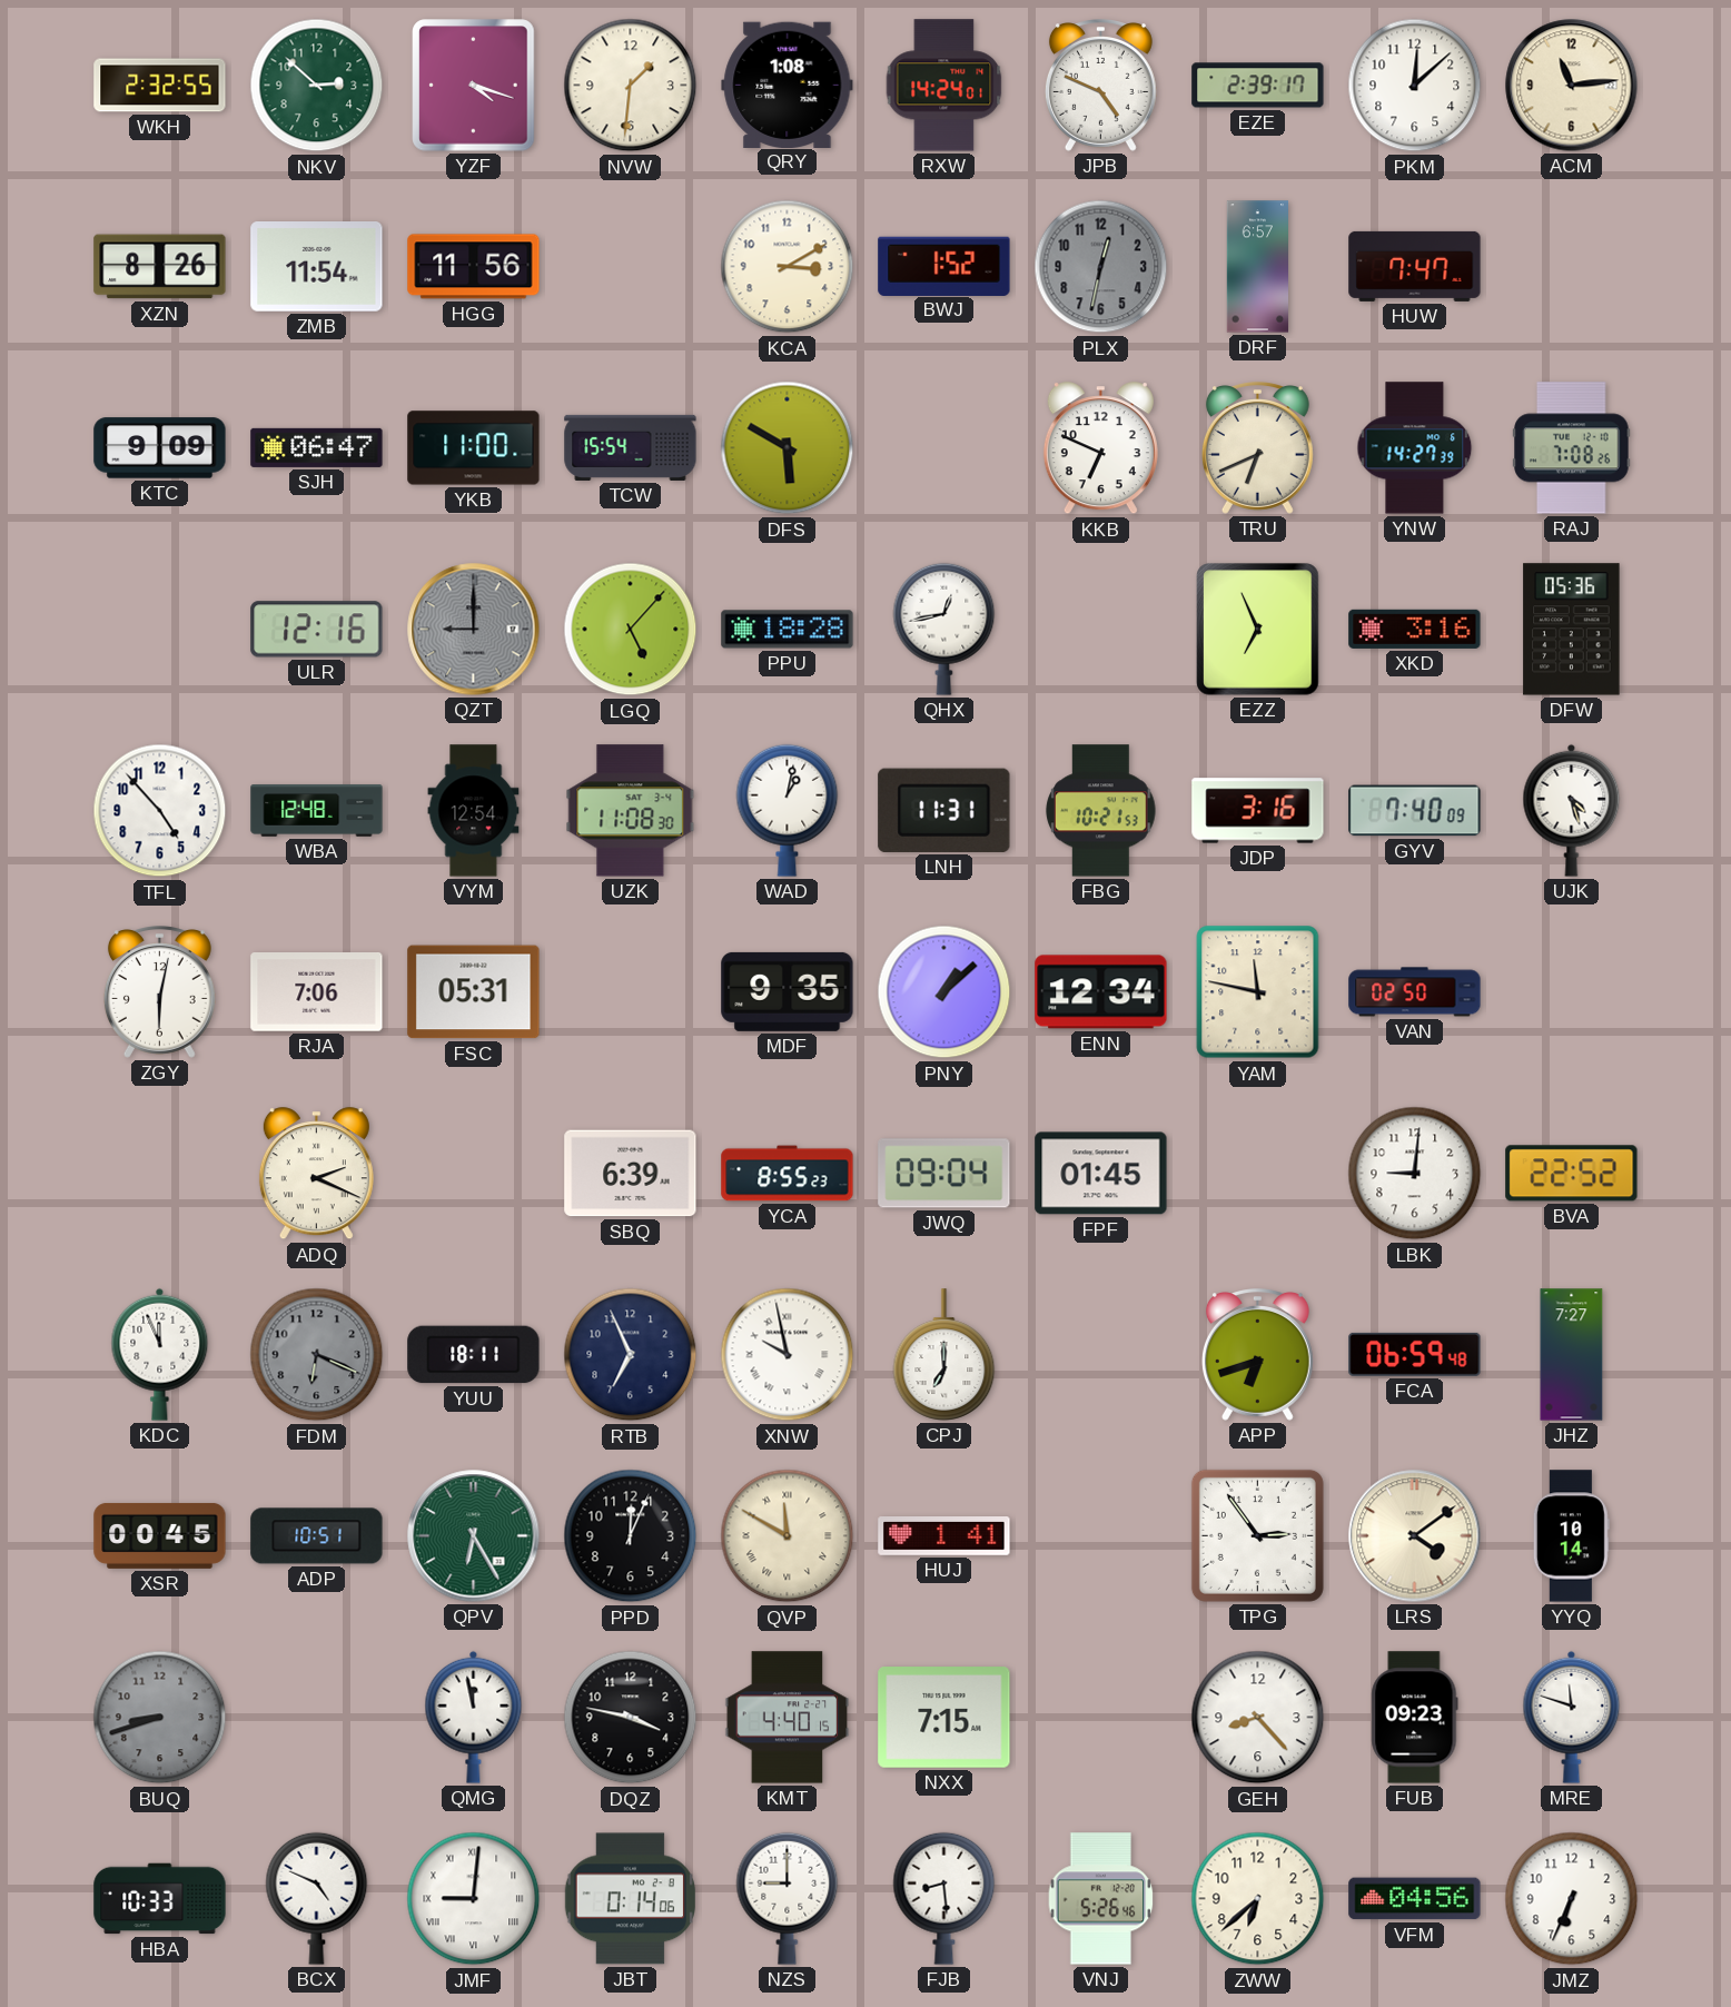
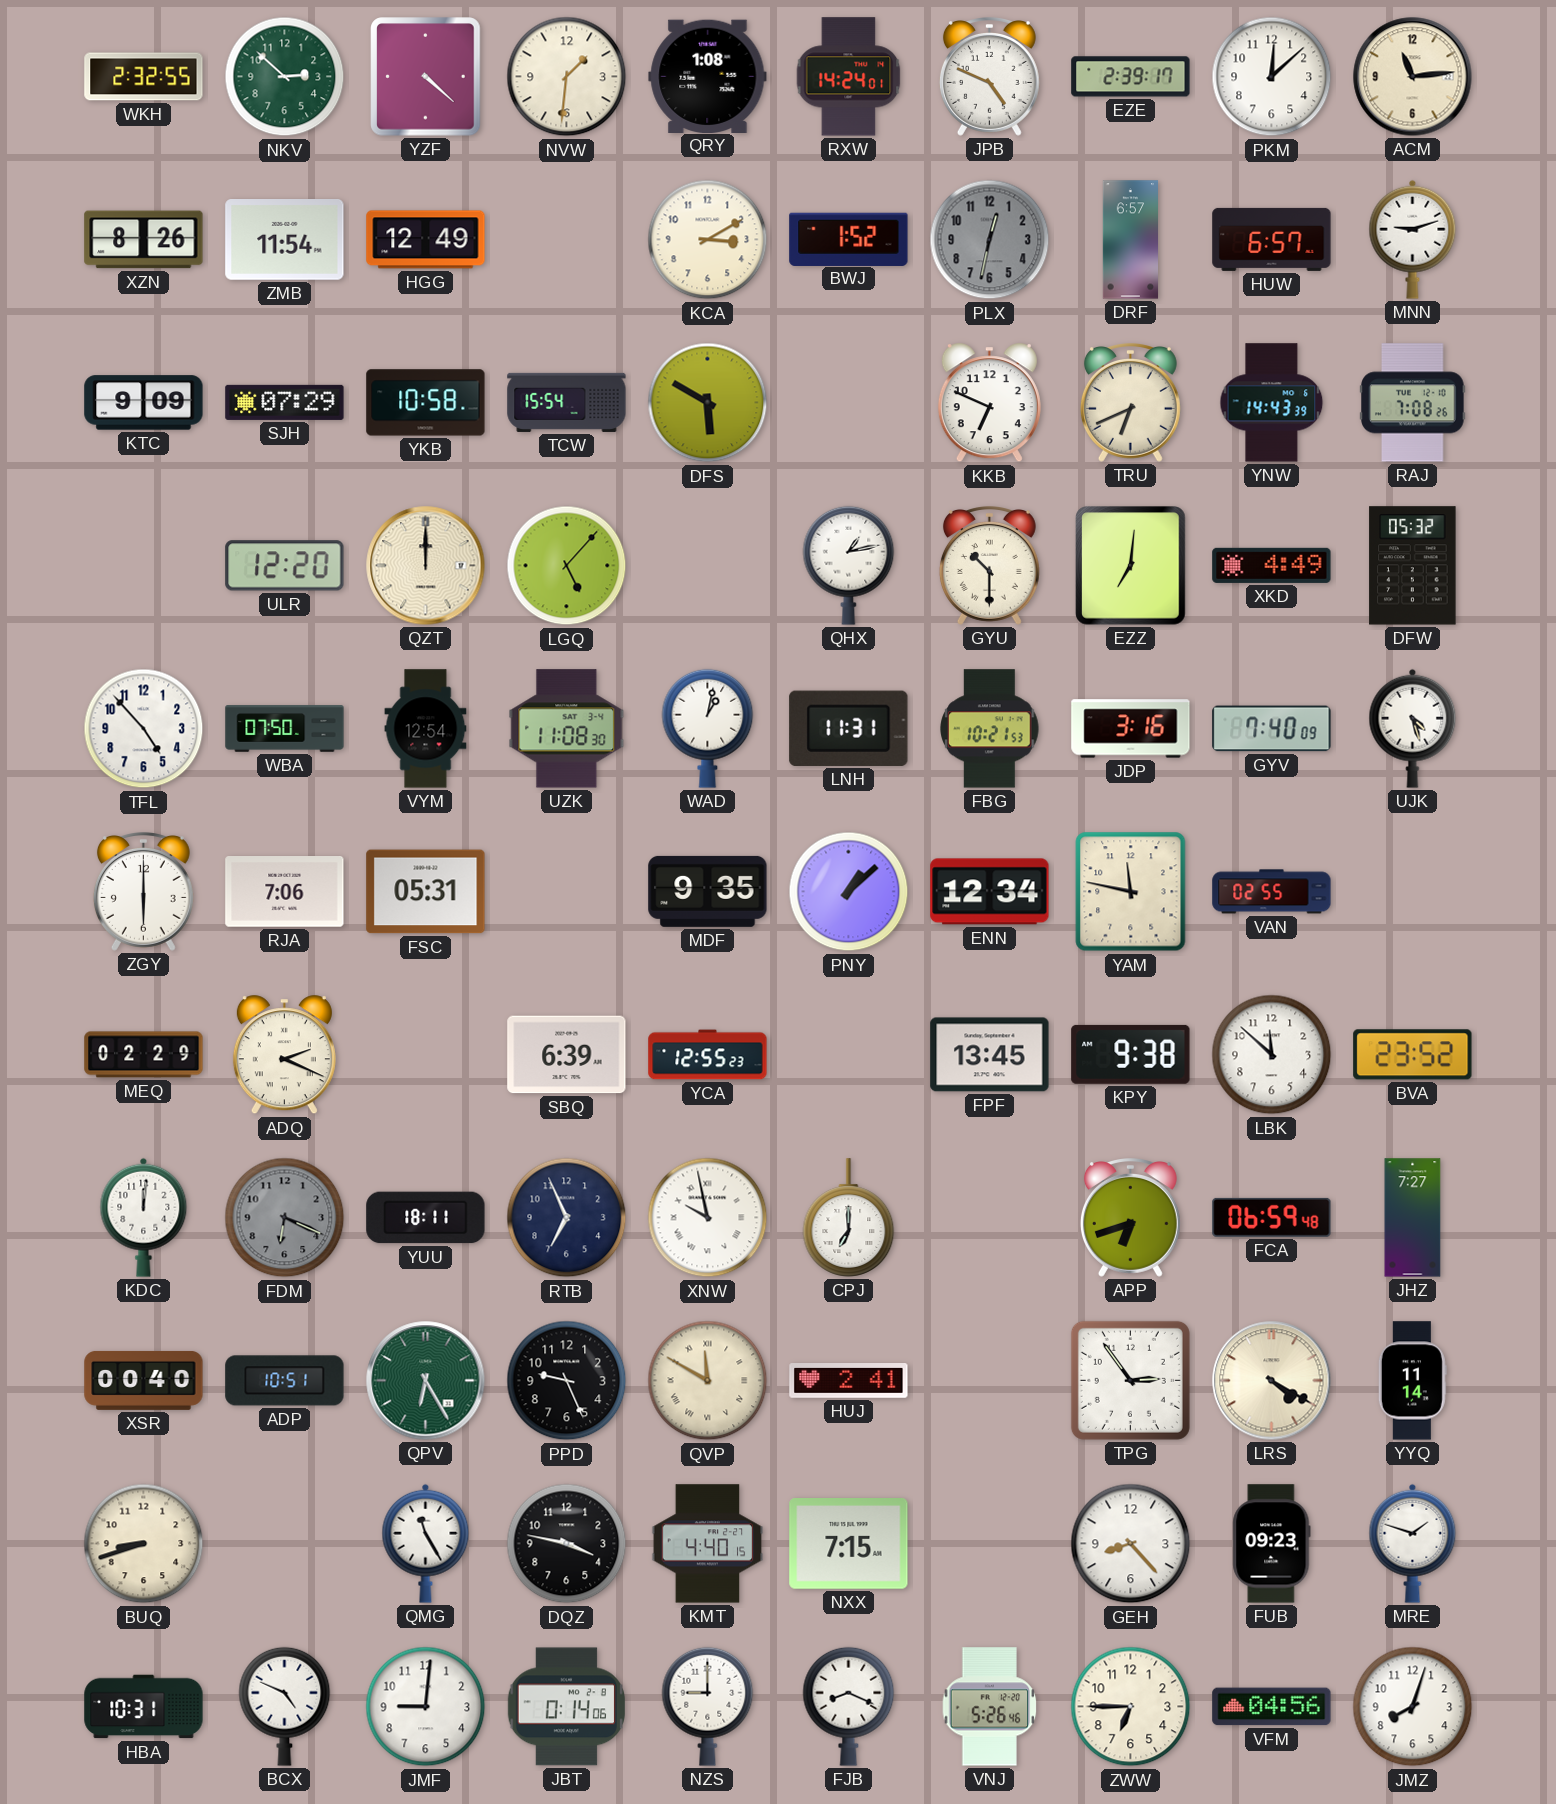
YZF: 4:18 -> 4:22
HGG: 11:56 -> 12:49
HUW: 7:47 -> 6:57
MNN: none -> 9:12
SJH: 06:47 -> 07:29
YKB: 11:00 -> 10:58
YNW: 14:27 -> 14:43
ULR: 12:16 -> 12:20
QZT: 9:00 -> 12:00
QZT dial: grey -> cream
PPU: 18:28 -> none
QHX: 12:43 -> 1:13
GYU: none -> 10:30
EZZ: 6:56 -> 7:01
XKD: 3:16 -> 4:49
DFW: 05:36 -> 05:32
WBA: 12:48 -> 07:50
ZGY: 6:02 -> 6:00
VAN: 02:50 -> 02:55
MEQ: none -> 02:29
YCA: 8:55 -> 12:55
JWQ: 09:04 -> none
FPF: 01:45 -> 13:45
KPY: none -> 9:38
LBK: 9:01 -> 11:52
BVA: 22:52 -> 23:52
KDC: 11:56 -> 12:01
XSR: 00:45 -> 00:40
PPD: 12:04 -> 9:26
HUJ: 1:41 -> 2:41
LRS: 4:09 -> 4:20
YYQ: 10:14 -> 11:14
BUQ dial: grey -> cream
QMG: 11:58 -> 11:25
MRE: 11:48 -> 1:48
HBA: 10:33 -> 10:31
JMF numerals: Roman -> Arabic
FJB: 8:29 -> 8:19
ZWW: 6:38 -> 6:45
JMZ: 6:34 -> 8:03
